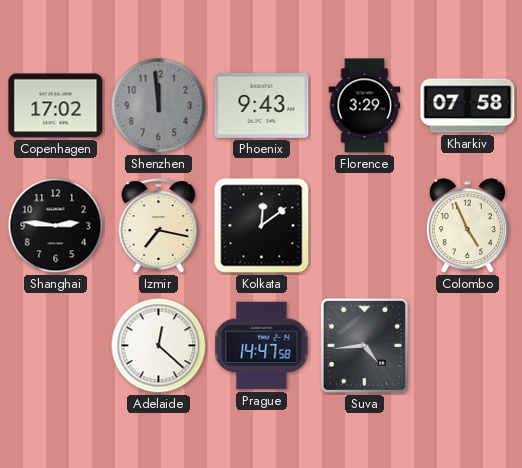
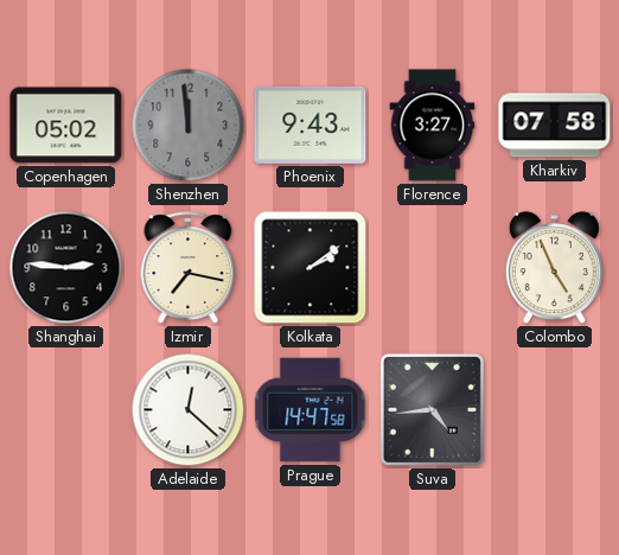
Copenhagen: 17:02 -> 05:02
Florence: 3:29 -> 3:27
Kolkata: 12:09 -> 2:09
